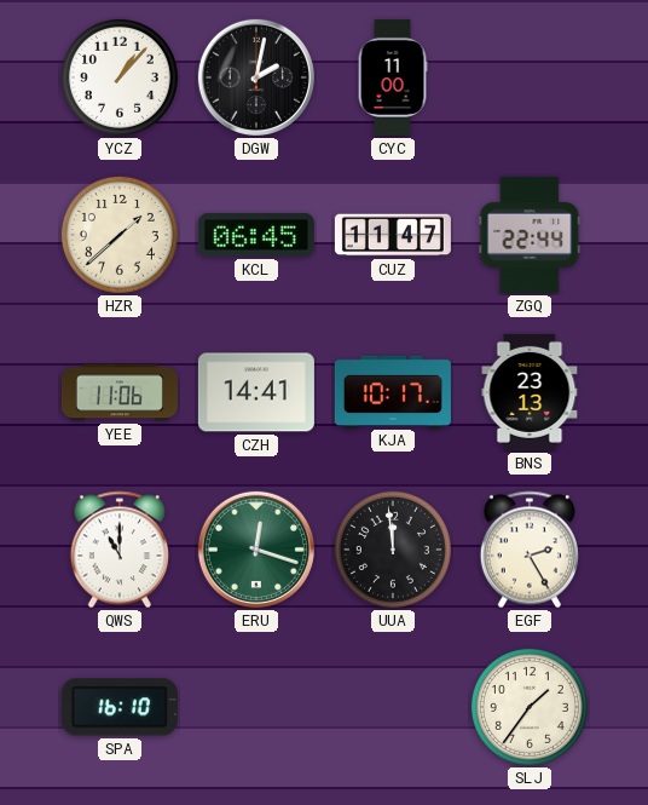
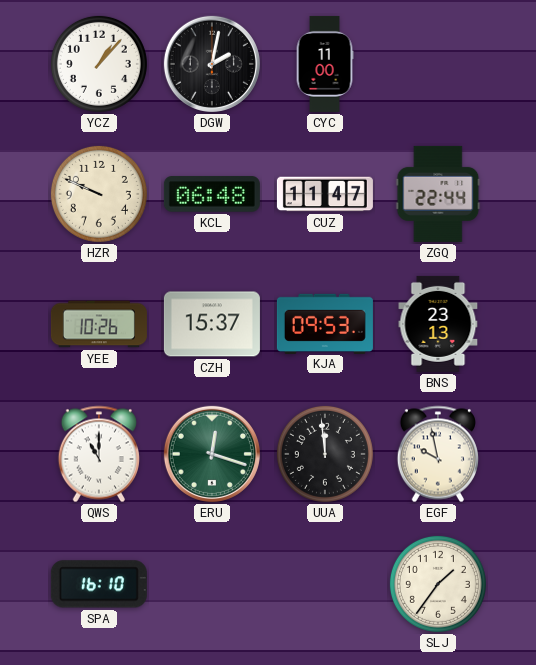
HZR: 1:38 -> 9:49
KCL: 06:45 -> 06:48
YEE: 11:06 -> 10:26
CZH: 14:41 -> 15:37
KJA: 10:17 -> 09:53
EGF: 2:25 -> 9:58
